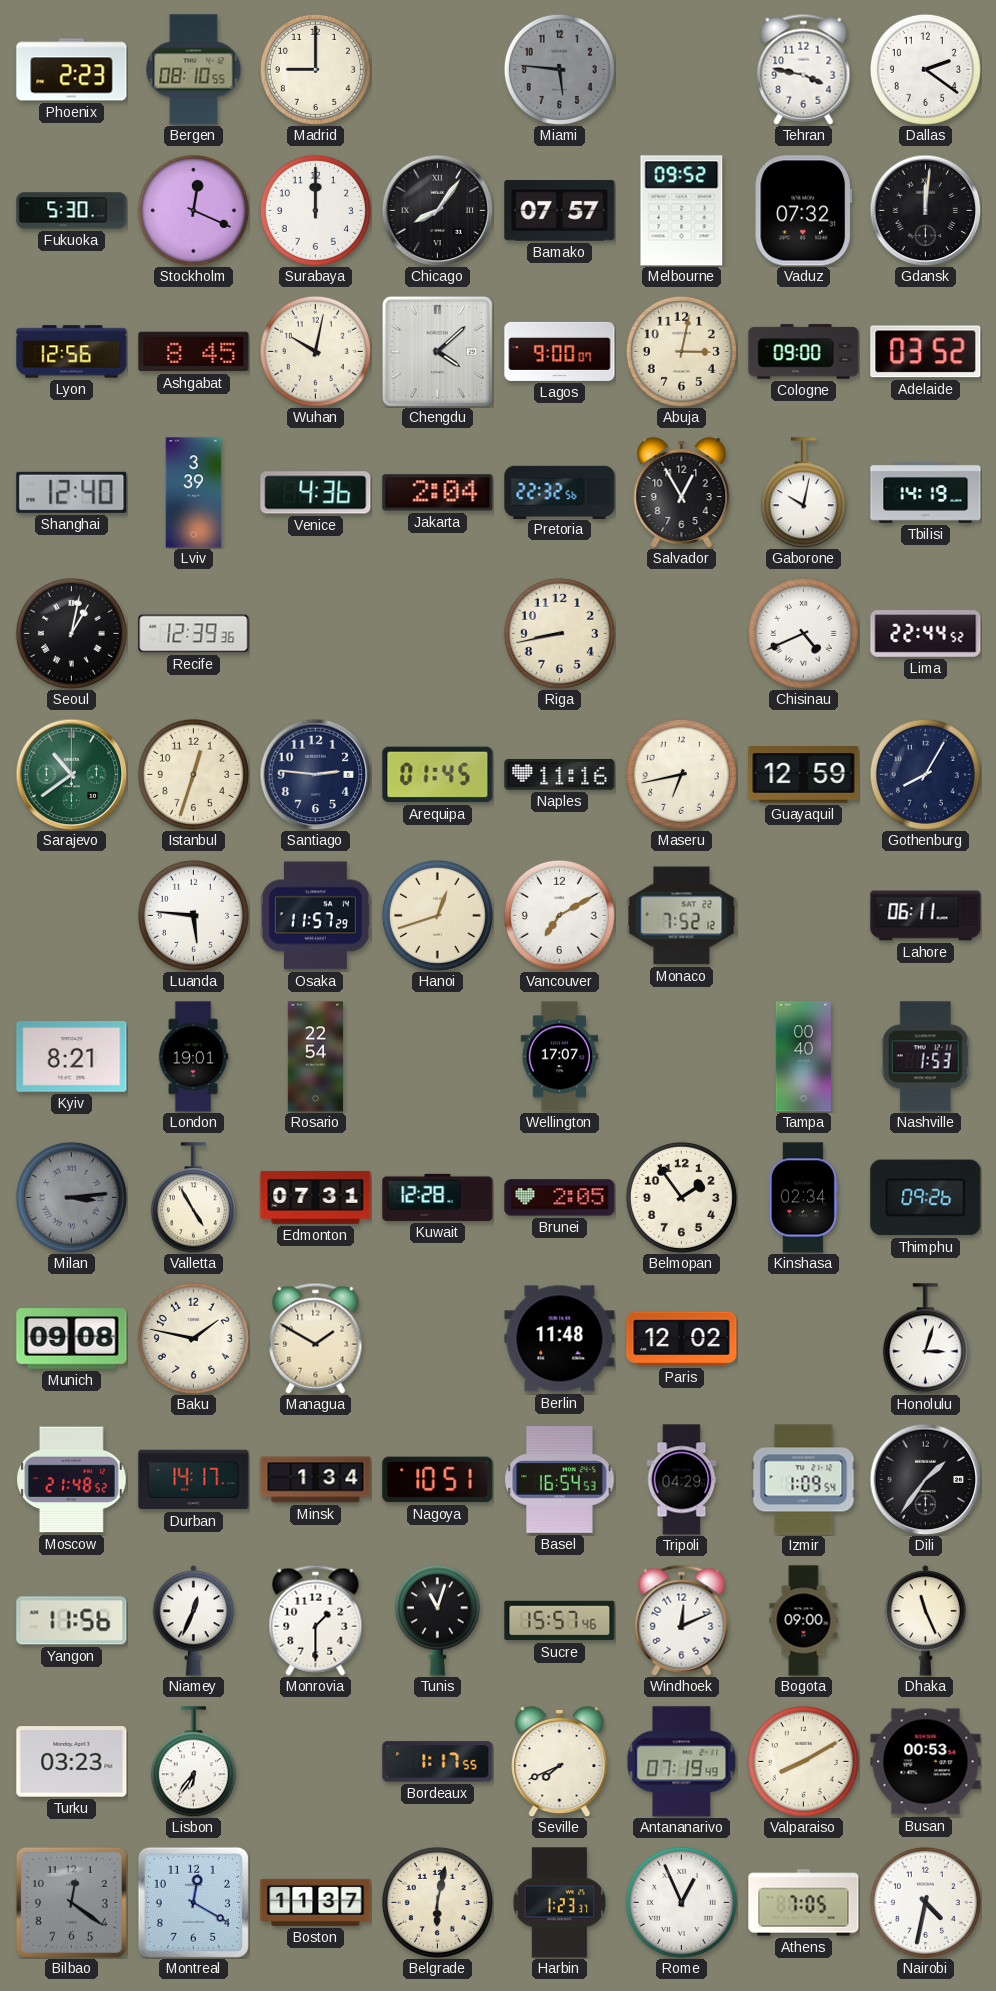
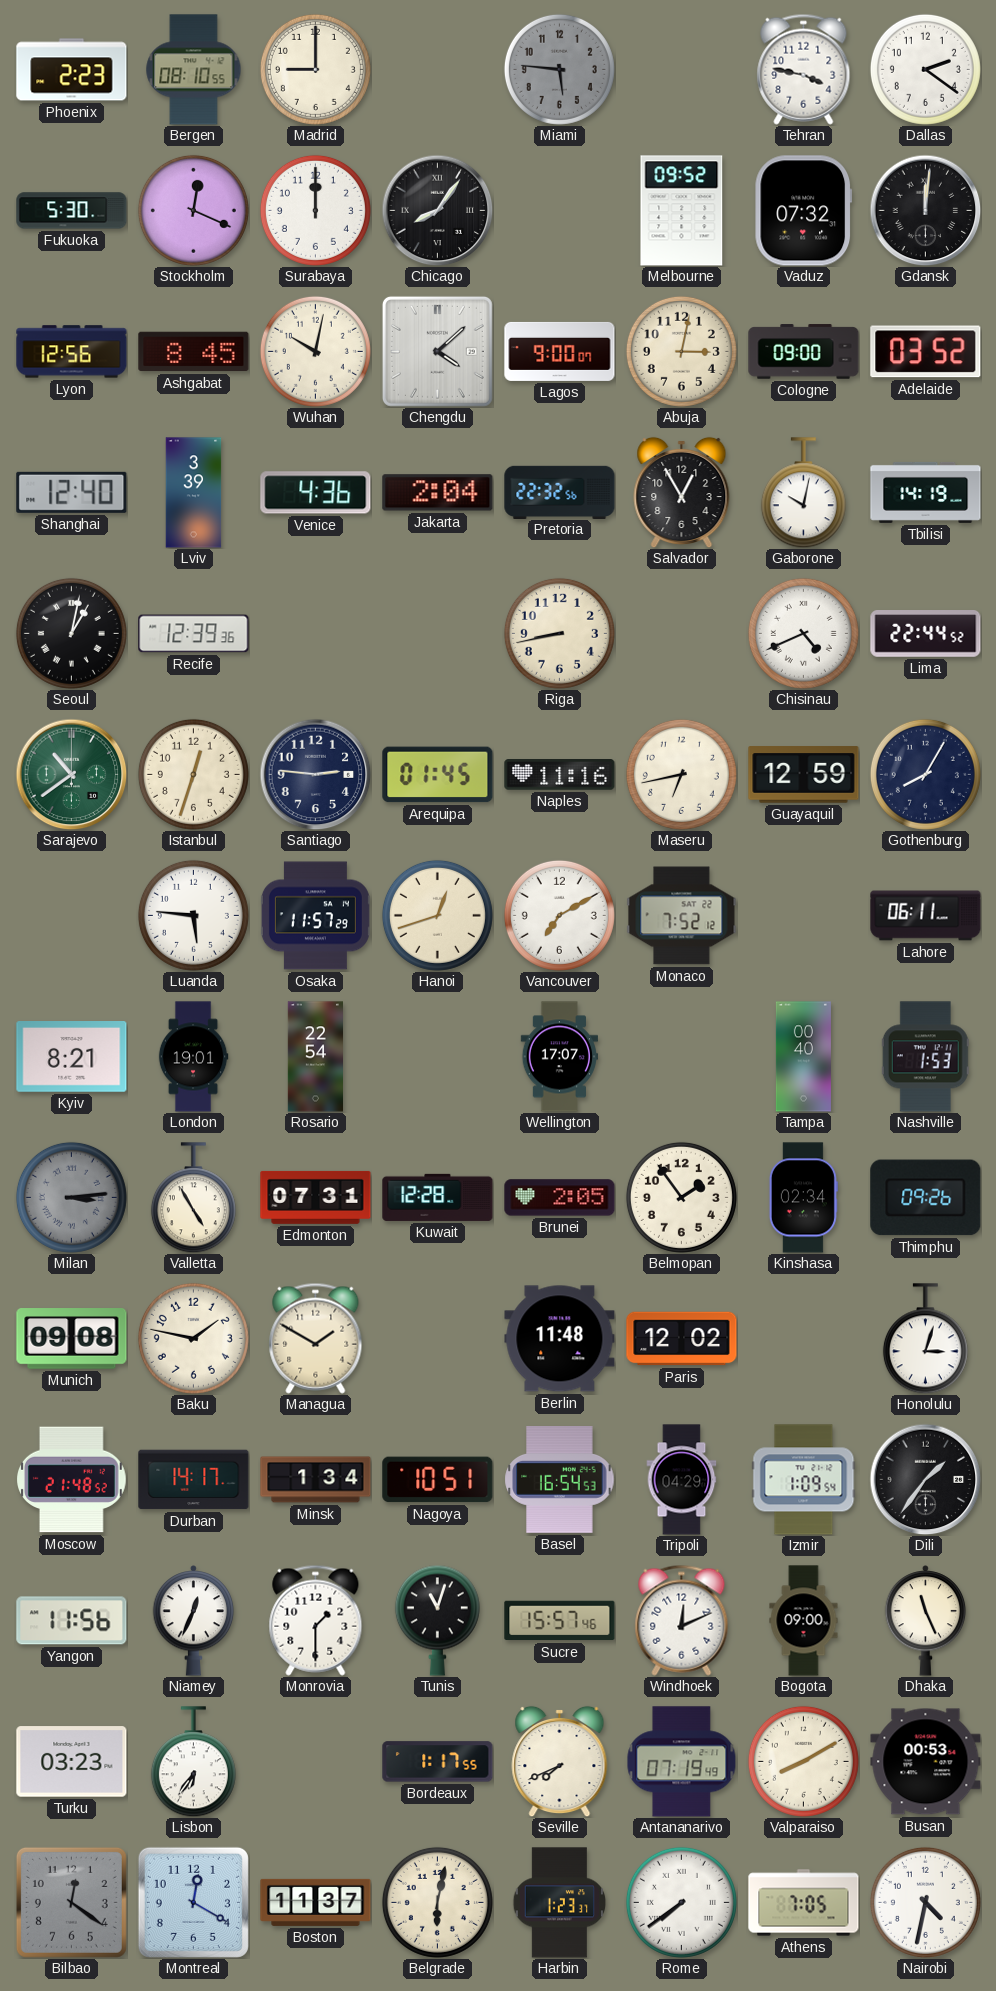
Bamako: 07:57 -> none
Rome: 12:56 -> 7:39
